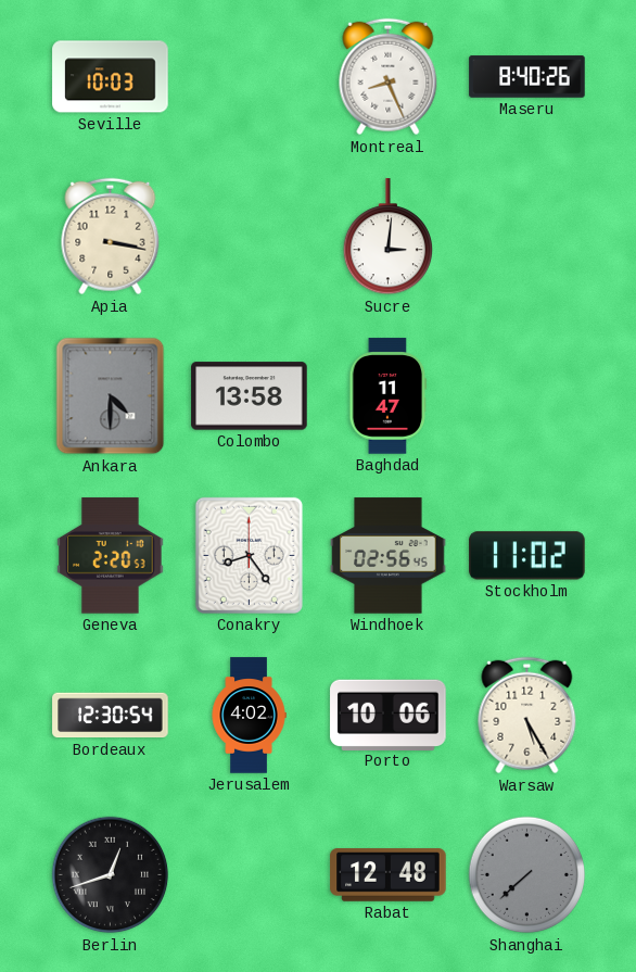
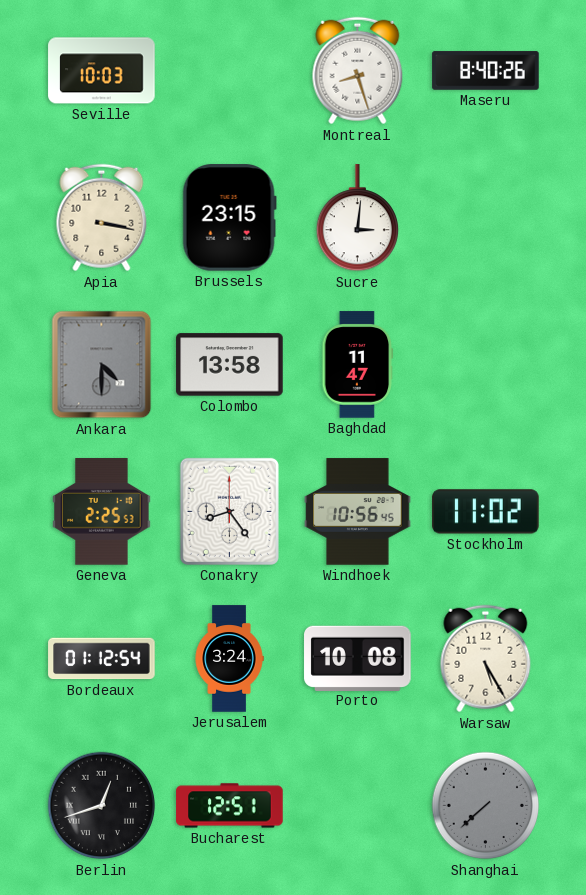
Montreal: 8:26 -> 8:27
Brussels: none -> 23:15
Geneva: 2:20 -> 2:25
Windhoek: 02:56 -> 10:56
Bordeaux: 12:30 -> 01:12
Jerusalem: 4:02 -> 3:24
Porto: 10:06 -> 10:08
Bucharest: none -> 12:51
Rabat: 12:48 -> none
